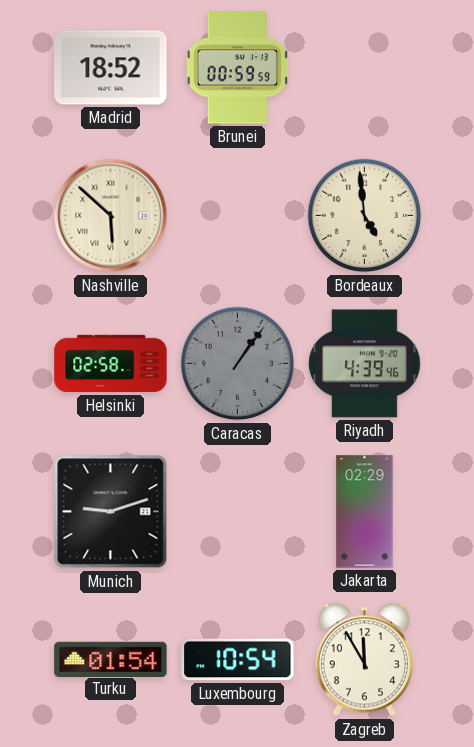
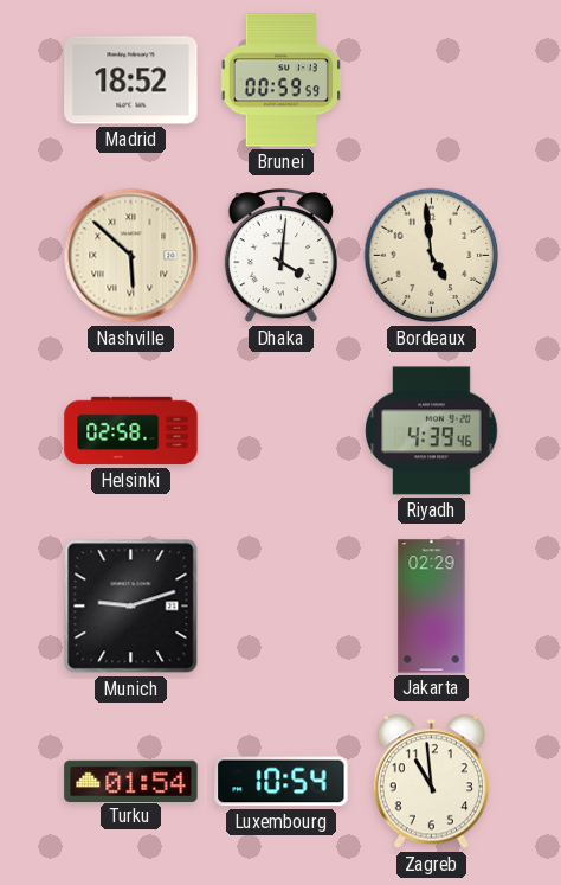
Dhaka: none -> 4:01
Caracas: 1:06 -> none
Zagreb: 11:55 -> 10:59
